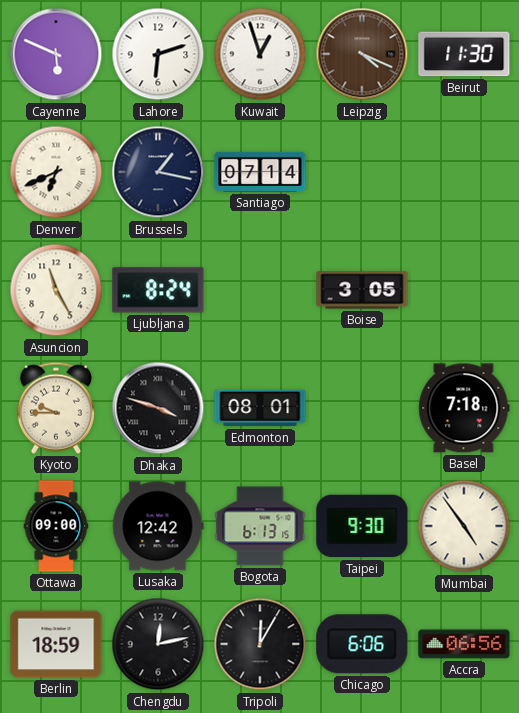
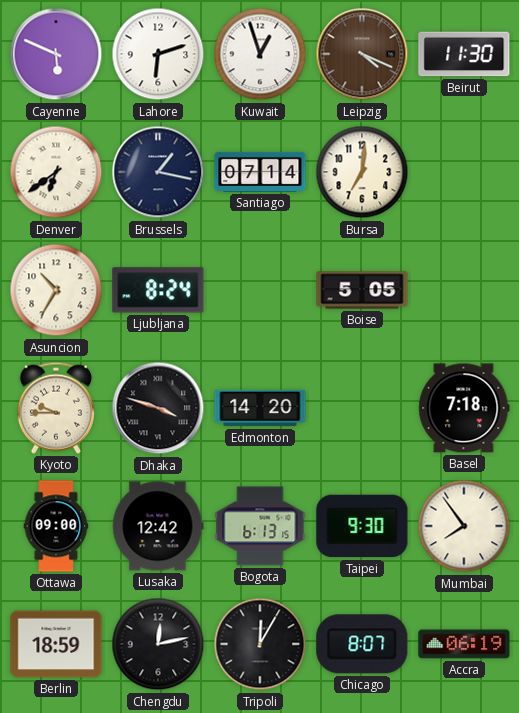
Denver: 6:41 -> 6:39
Bursa: none -> 7:01
Asuncion: 11:25 -> 10:35
Boise: 3:05 -> 5:05
Edmonton: 08:01 -> 14:20
Mumbai: 4:54 -> 7:54
Chicago: 6:06 -> 8:07
Accra: 06:56 -> 06:19
